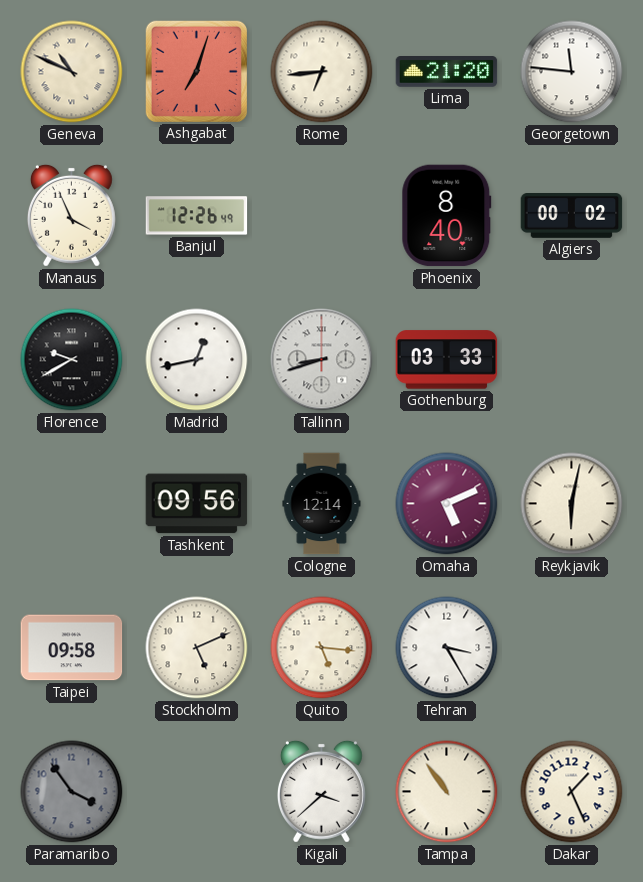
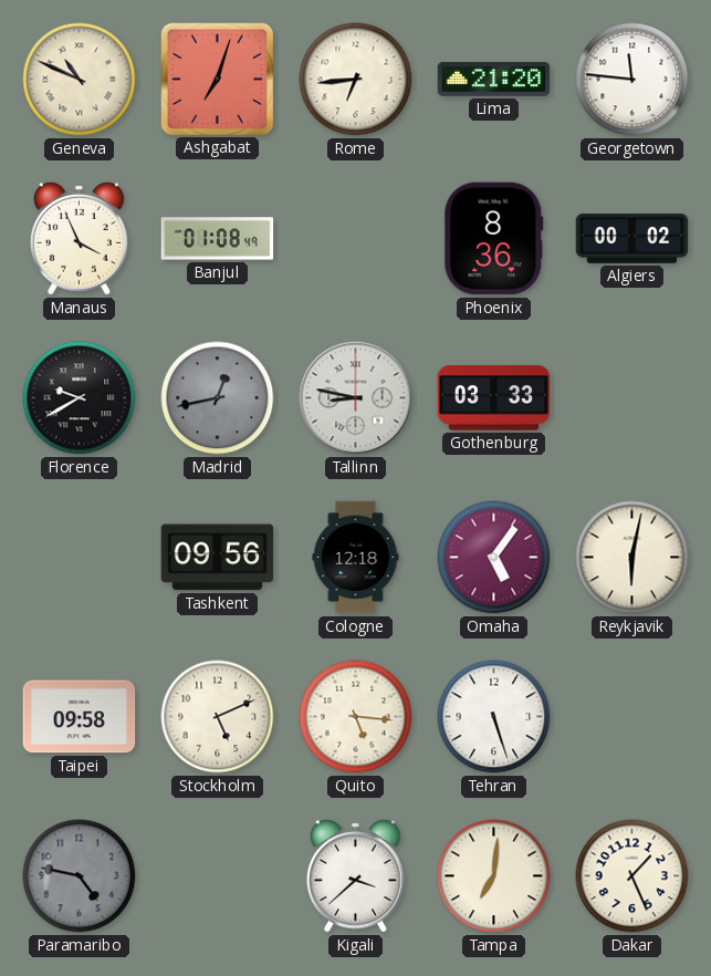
Banjul: 12:26 -> 01:08
Phoenix: 8:40 -> 8:36
Madrid dial: white -> grey
Tallinn: 8:42 -> 8:47
Cologne: 12:14 -> 12:18
Omaha: 5:11 -> 5:06
Tehran: 3:25 -> 5:27
Paramaribo: 3:54 -> 4:47
Tampa: 10:54 -> 7:01
